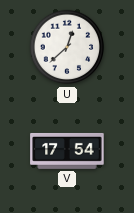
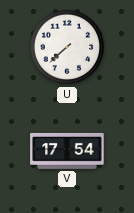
U: 12:38 -> 7:38
